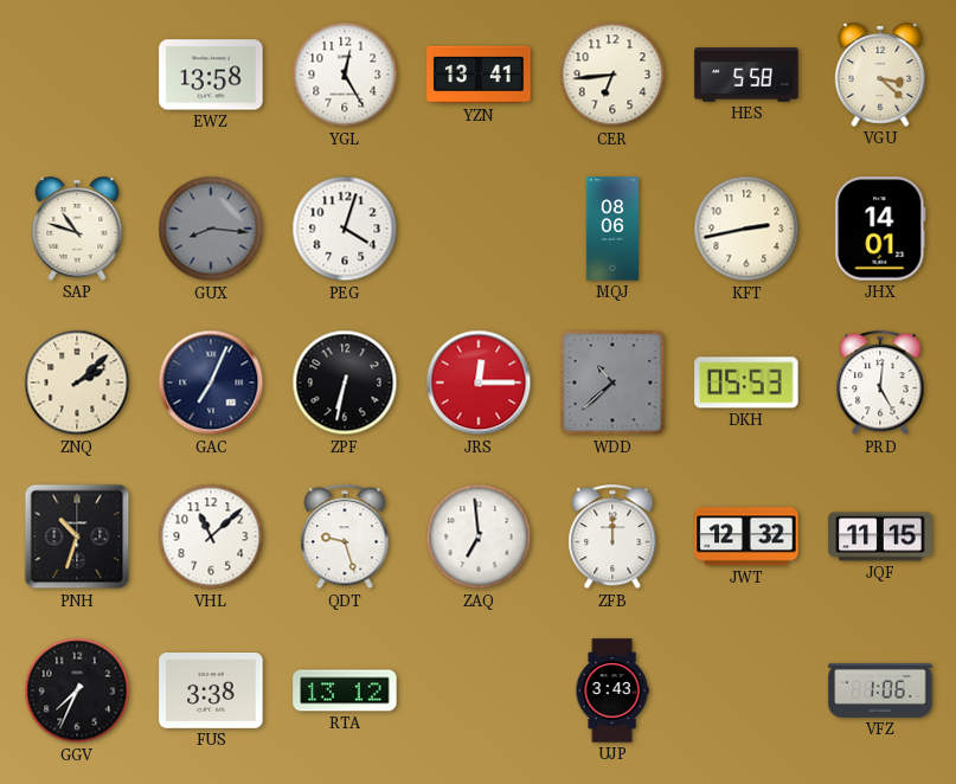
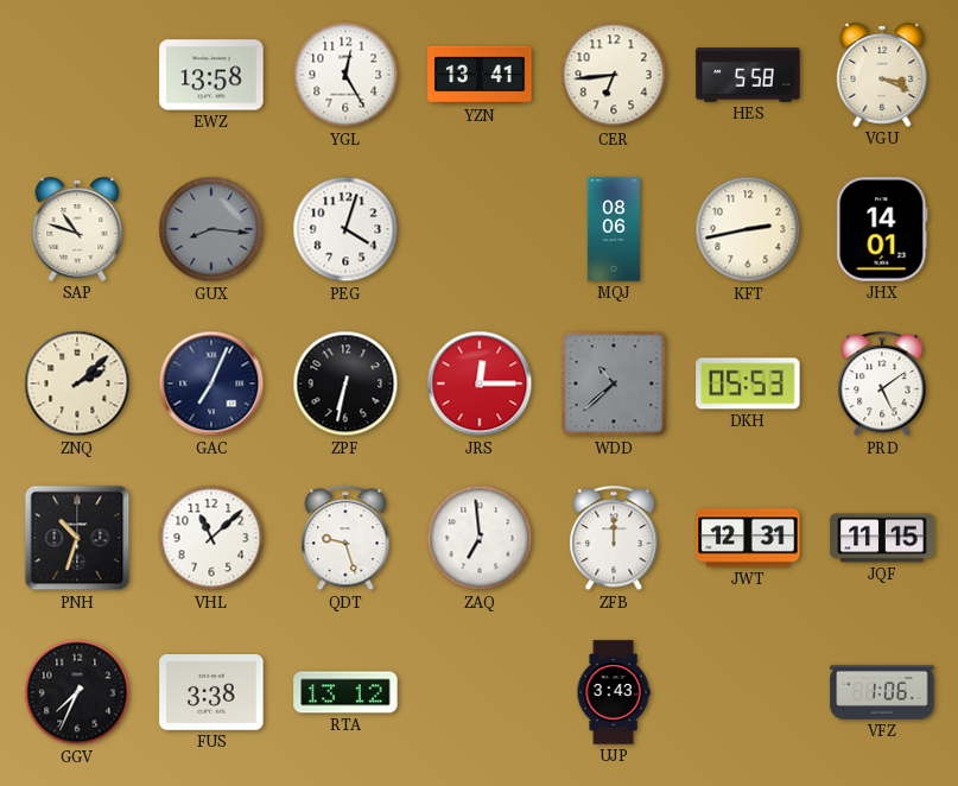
VGU: 3:22 -> 3:19
PRD: 5:01 -> 5:09
JWT: 12:32 -> 12:31
